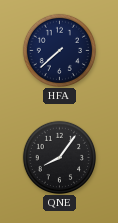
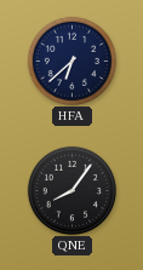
HFA: 7:38 -> 6:38
